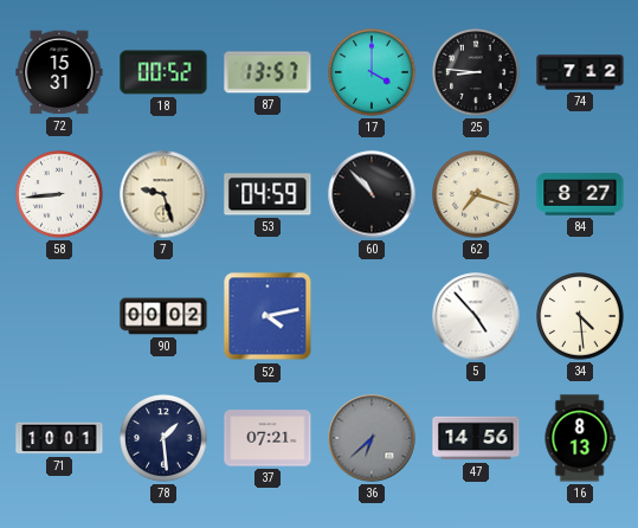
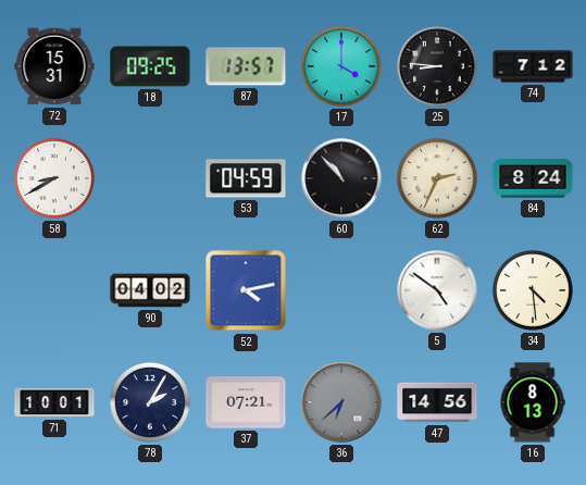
18: 00:52 -> 09:25
58: 8:44 -> 8:40
7: 9:27 -> none
62: 7:18 -> 2:34
84: 8:27 -> 8:24
90: 00:02 -> 04:02
5: 4:53 -> 4:51
78: 1:29 -> 2:05
